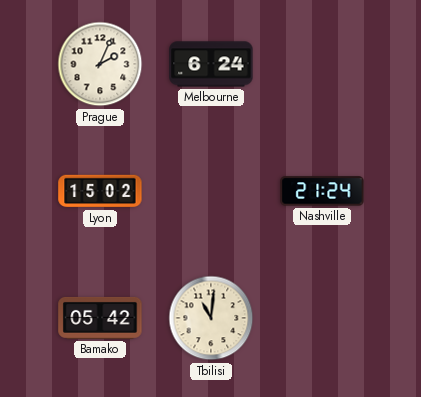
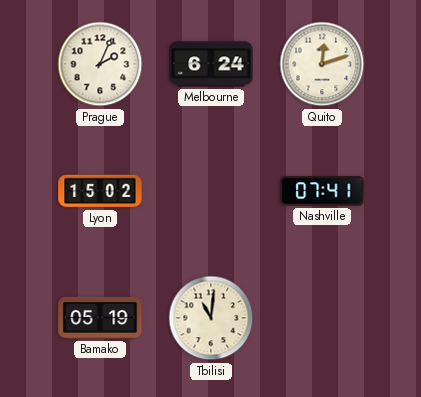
Quito: none -> 12:12
Nashville: 21:24 -> 07:41
Bamako: 05:42 -> 05:19
